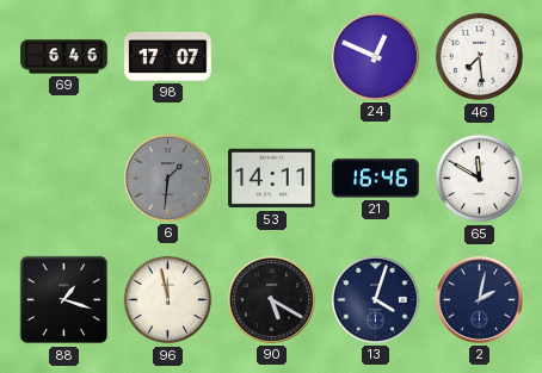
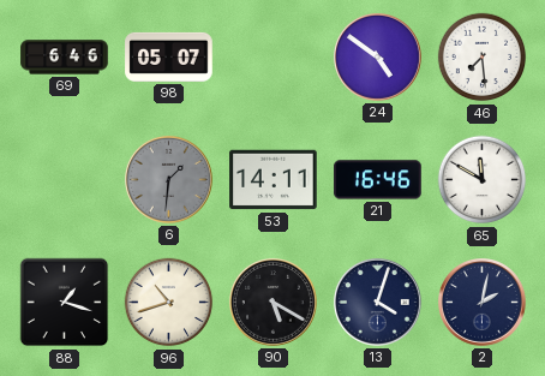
98: 17:07 -> 05:07
24: 12:49 -> 4:51
96: 11:58 -> 10:42
